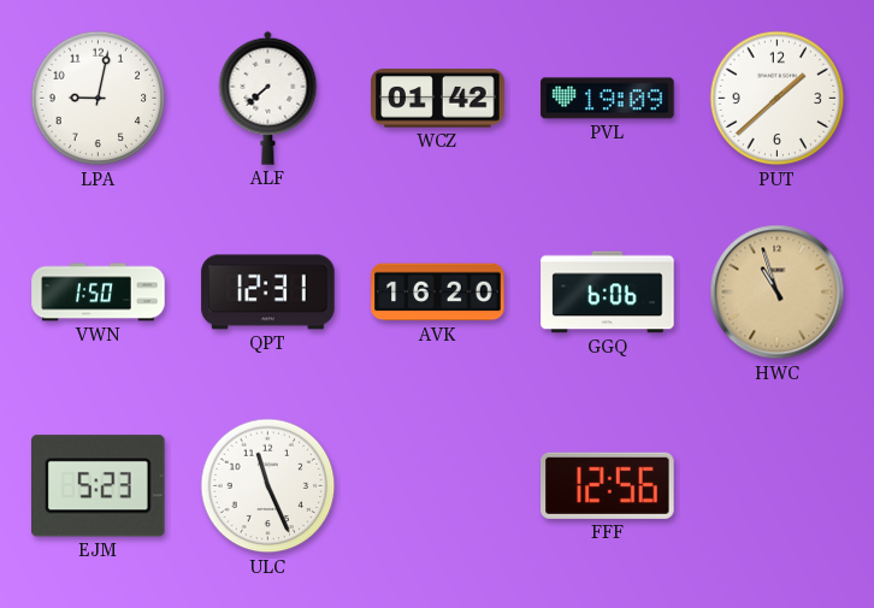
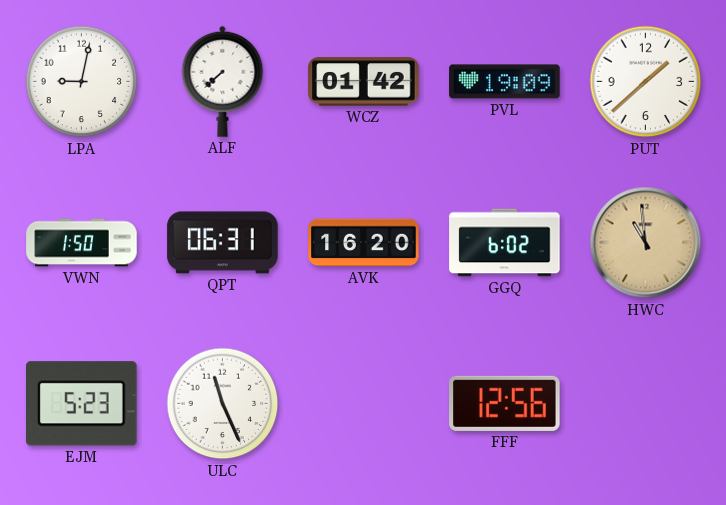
QPT: 12:31 -> 06:31
GGQ: 6:06 -> 6:02
HWC: 10:57 -> 10:59
